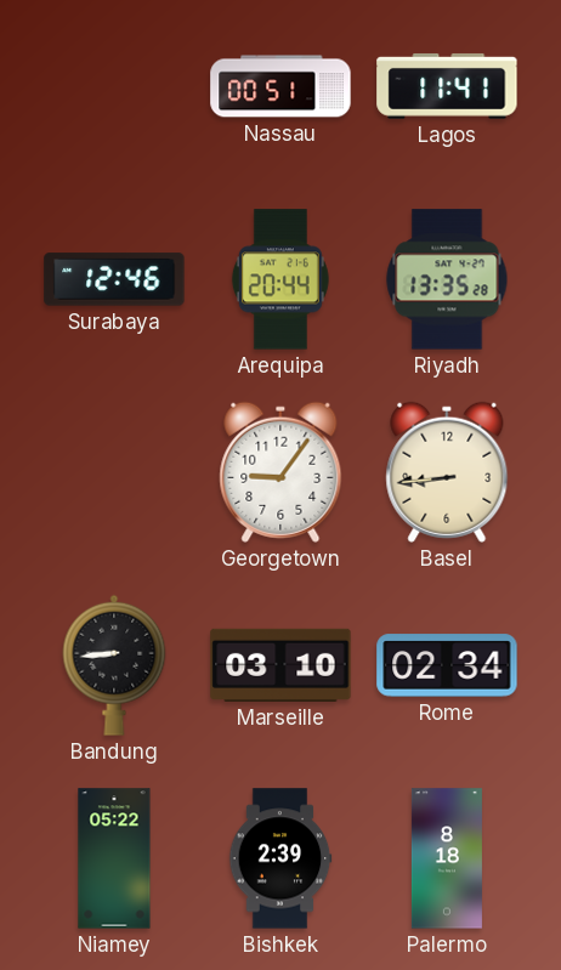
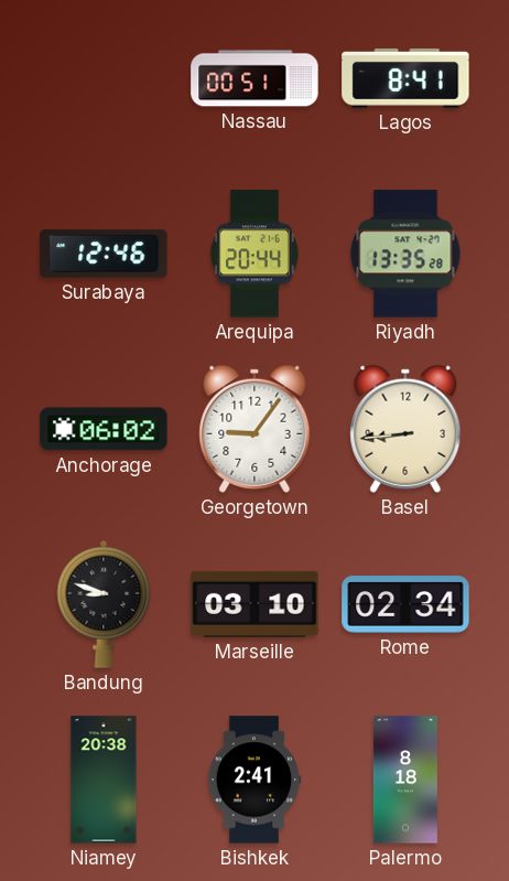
Lagos: 11:41 -> 8:41
Anchorage: none -> 06:02
Bandung: 8:44 -> 8:48
Niamey: 05:22 -> 20:38
Bishkek: 2:39 -> 2:41
